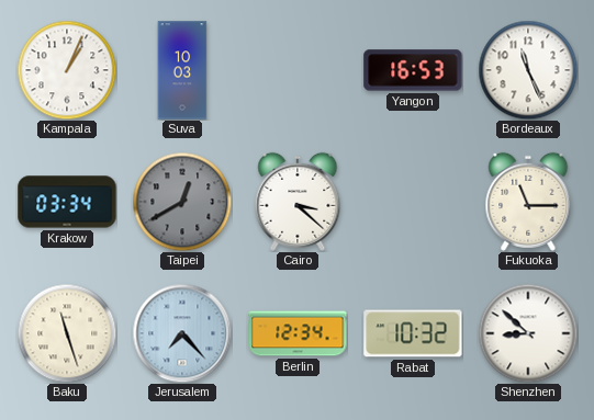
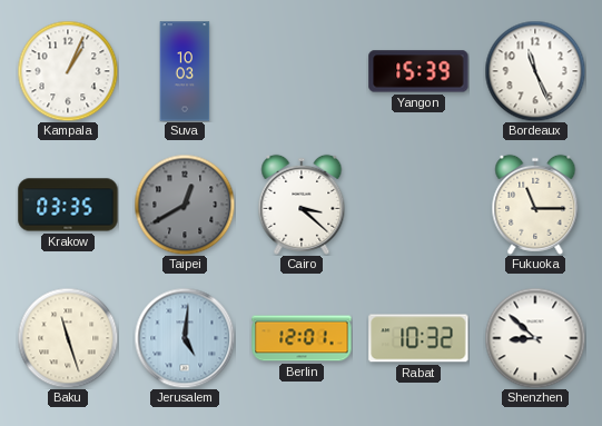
Yangon: 16:53 -> 15:39
Krakow: 03:34 -> 03:35
Jerusalem: 7:23 -> 5:01
Berlin: 12:34 -> 12:01
